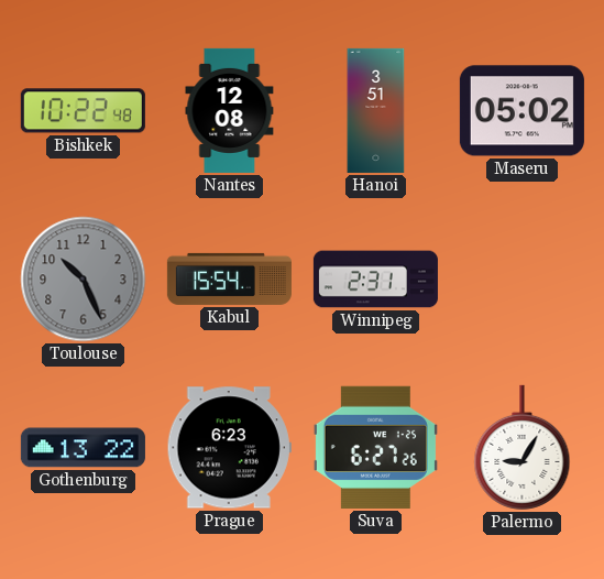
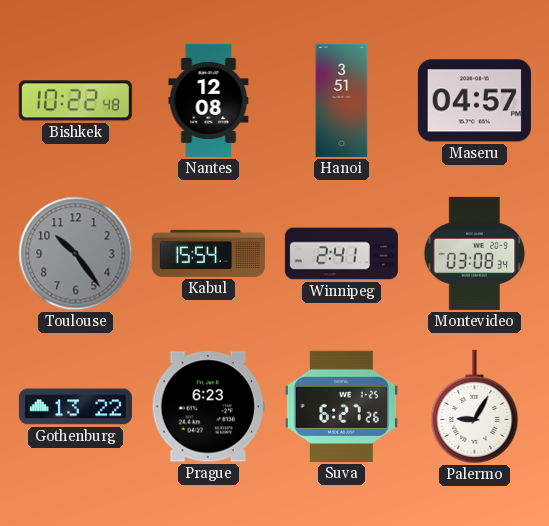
Maseru: 05:02 -> 04:57
Toulouse: 10:26 -> 10:24
Winnipeg: 2:31 -> 2:41
Montevideo: none -> 03:08
